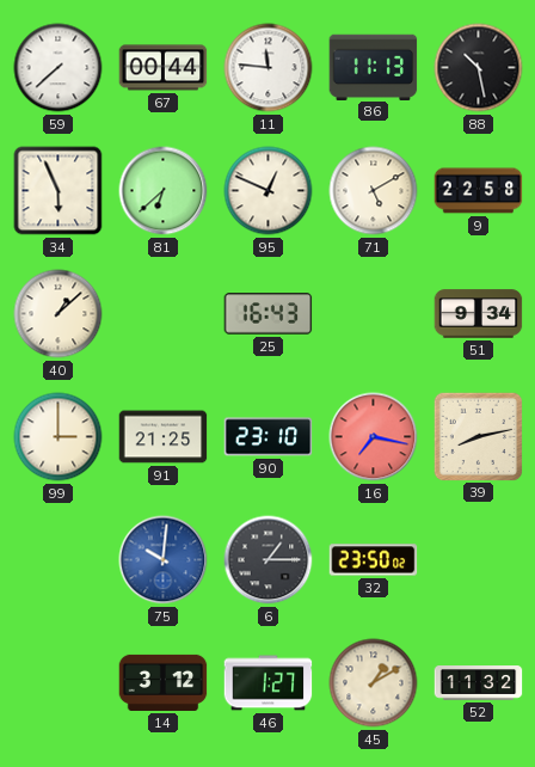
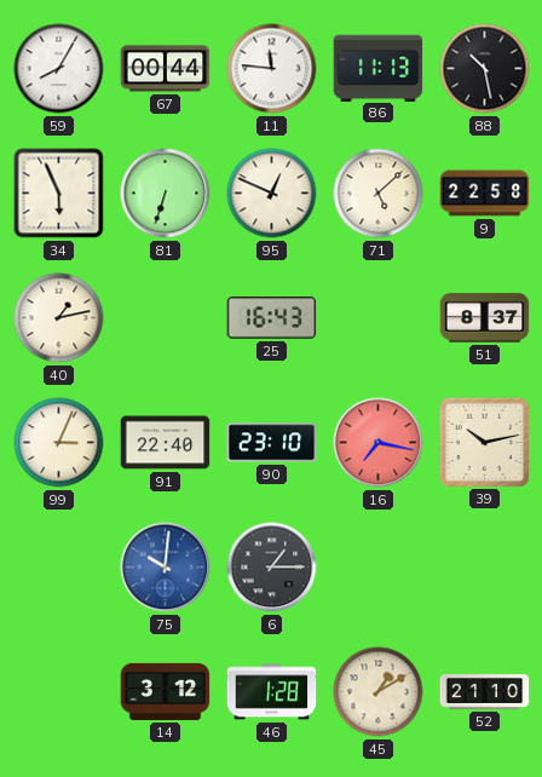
59: 7:38 -> 8:05
81: 6:38 -> 6:33
71: 5:10 -> 5:08
40: 1:08 -> 1:13
51: 9:34 -> 8:37
99: 3:00 -> 3:04
91: 21:25 -> 22:40
39: 8:13 -> 10:13
32: 23:50 -> none
46: 1:27 -> 1:28
52: 11:32 -> 21:10
